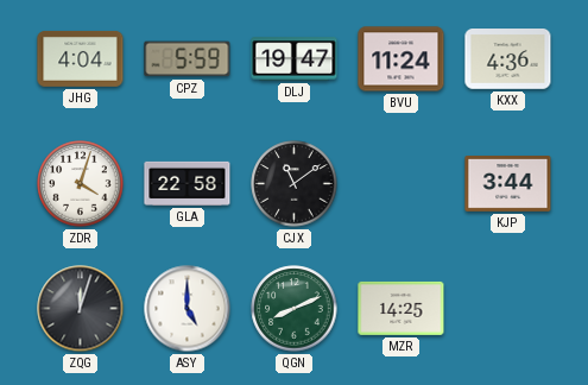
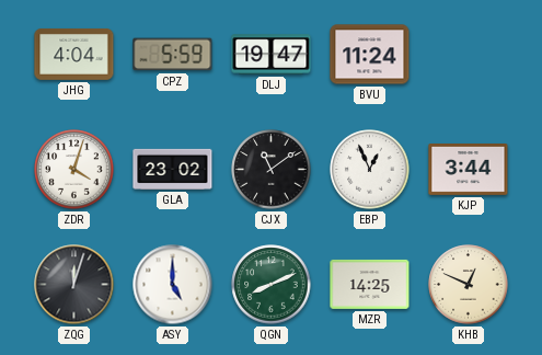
KXX: 4:36 -> none
GLA: 22:58 -> 23:02
EBP: none -> 12:56
KHB: none -> 12:49
